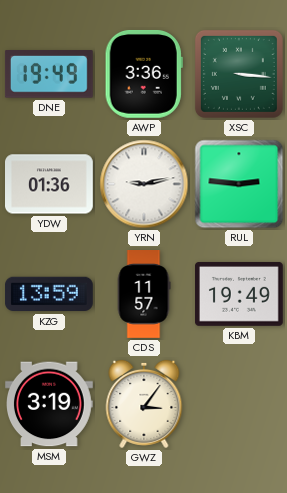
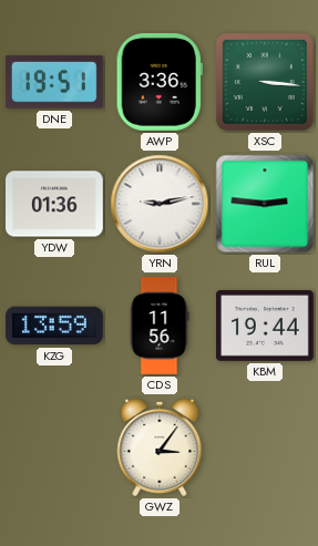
DNE: 19:49 -> 19:51
CDS: 11:57 -> 11:56
KBM: 19:49 -> 19:44
MSM: 3:19 -> none
